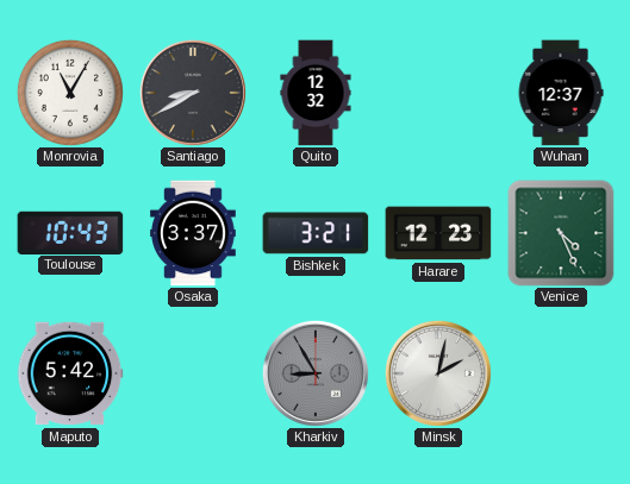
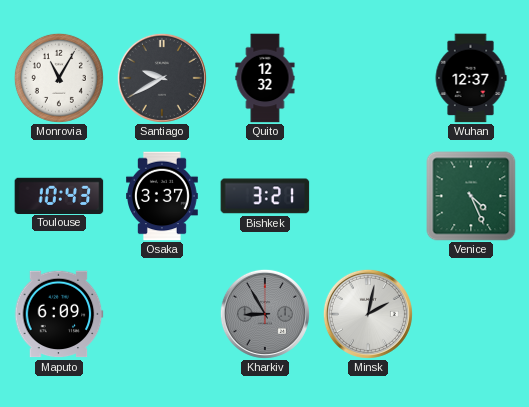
Santiago: 8:40 -> 9:40
Harare: 12:23 -> none
Maputo: 5:42 -> 6:09
